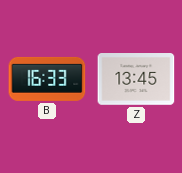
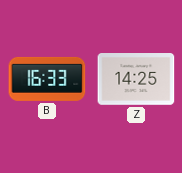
Z: 13:45 -> 14:25
